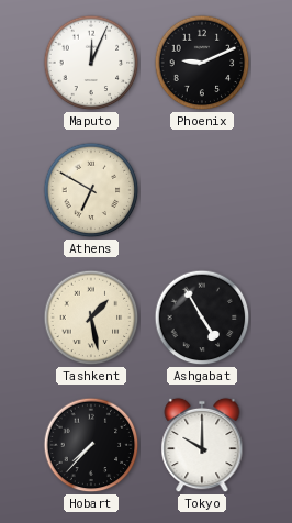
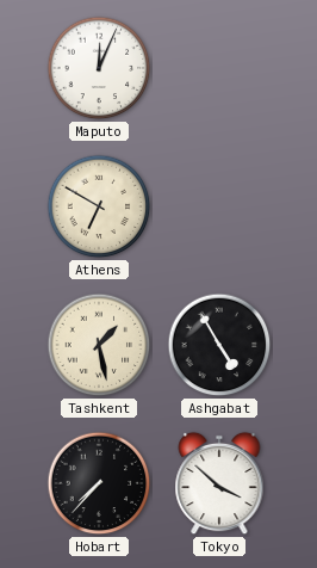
Phoenix: 9:11 -> none
Tokyo: 10:00 -> 3:52
